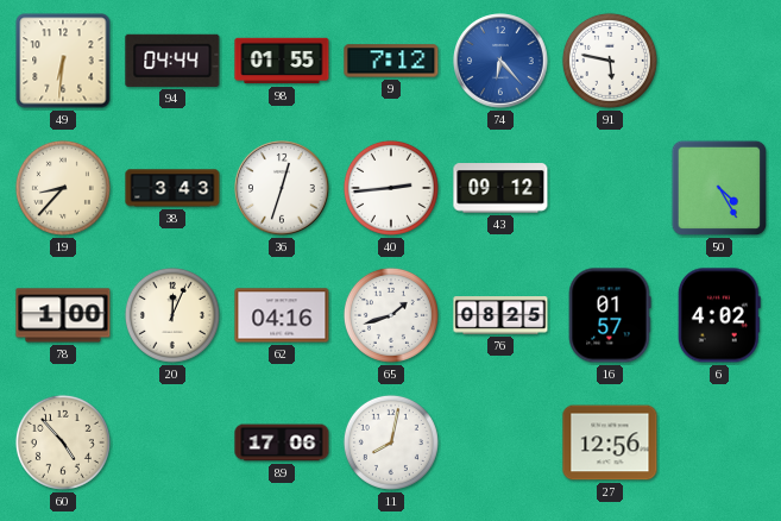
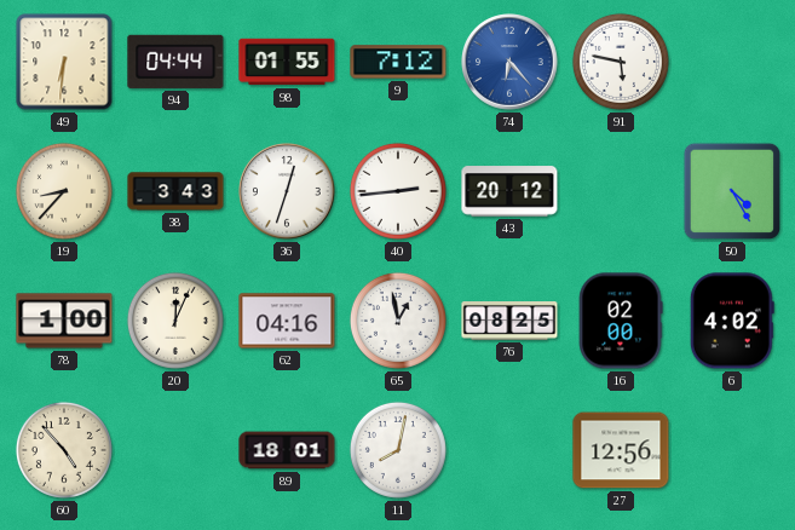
43: 09:12 -> 20:12
65: 1:42 -> 12:58
16: 01:57 -> 02:00
89: 17:06 -> 18:01
